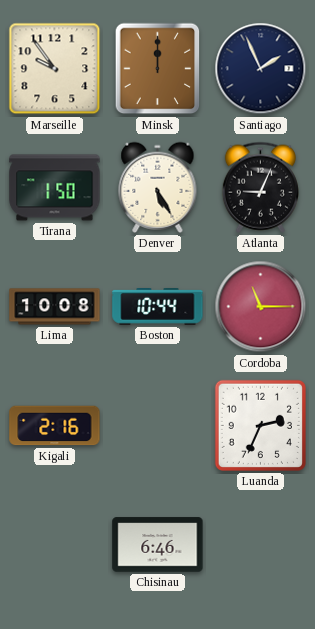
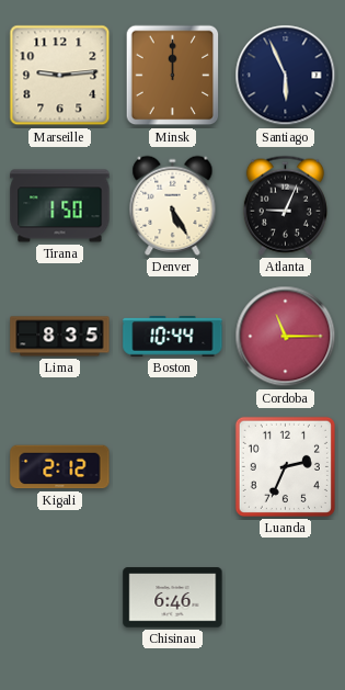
Marseille: 9:54 -> 9:14
Santiago: 1:56 -> 5:56
Lima: 10:08 -> 8:35
Kigali: 2:16 -> 2:12
